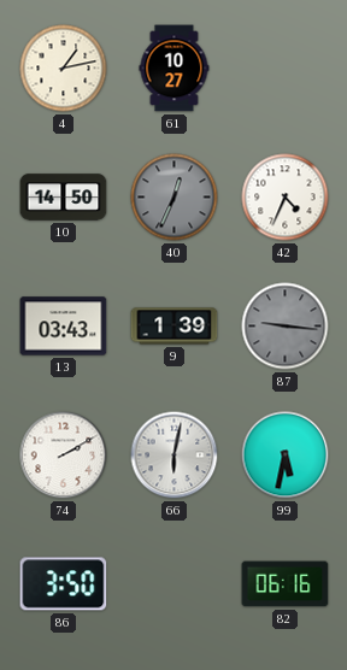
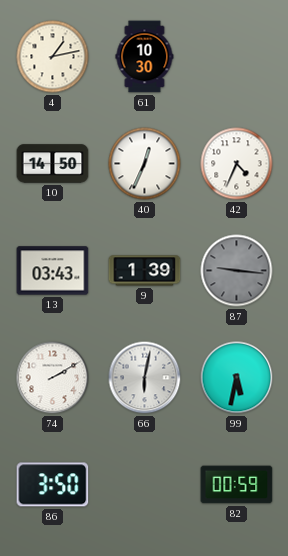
61: 10:27 -> 10:30
40 dial: grey -> white
82: 06:16 -> 00:59
